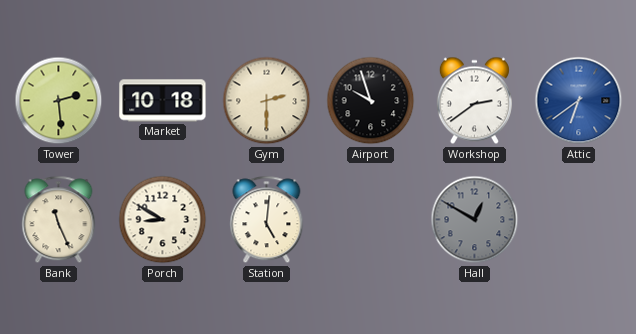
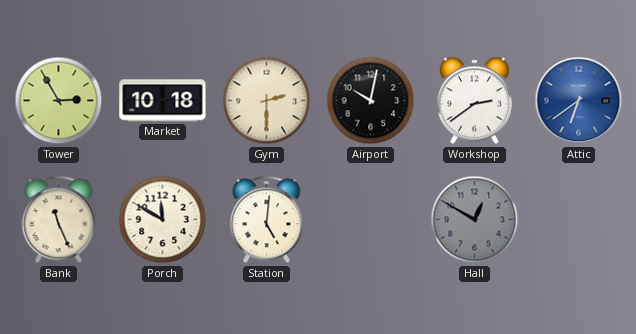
Tower: 2:29 -> 2:55
Airport: 9:57 -> 10:02
Porch: 8:50 -> 11:50
